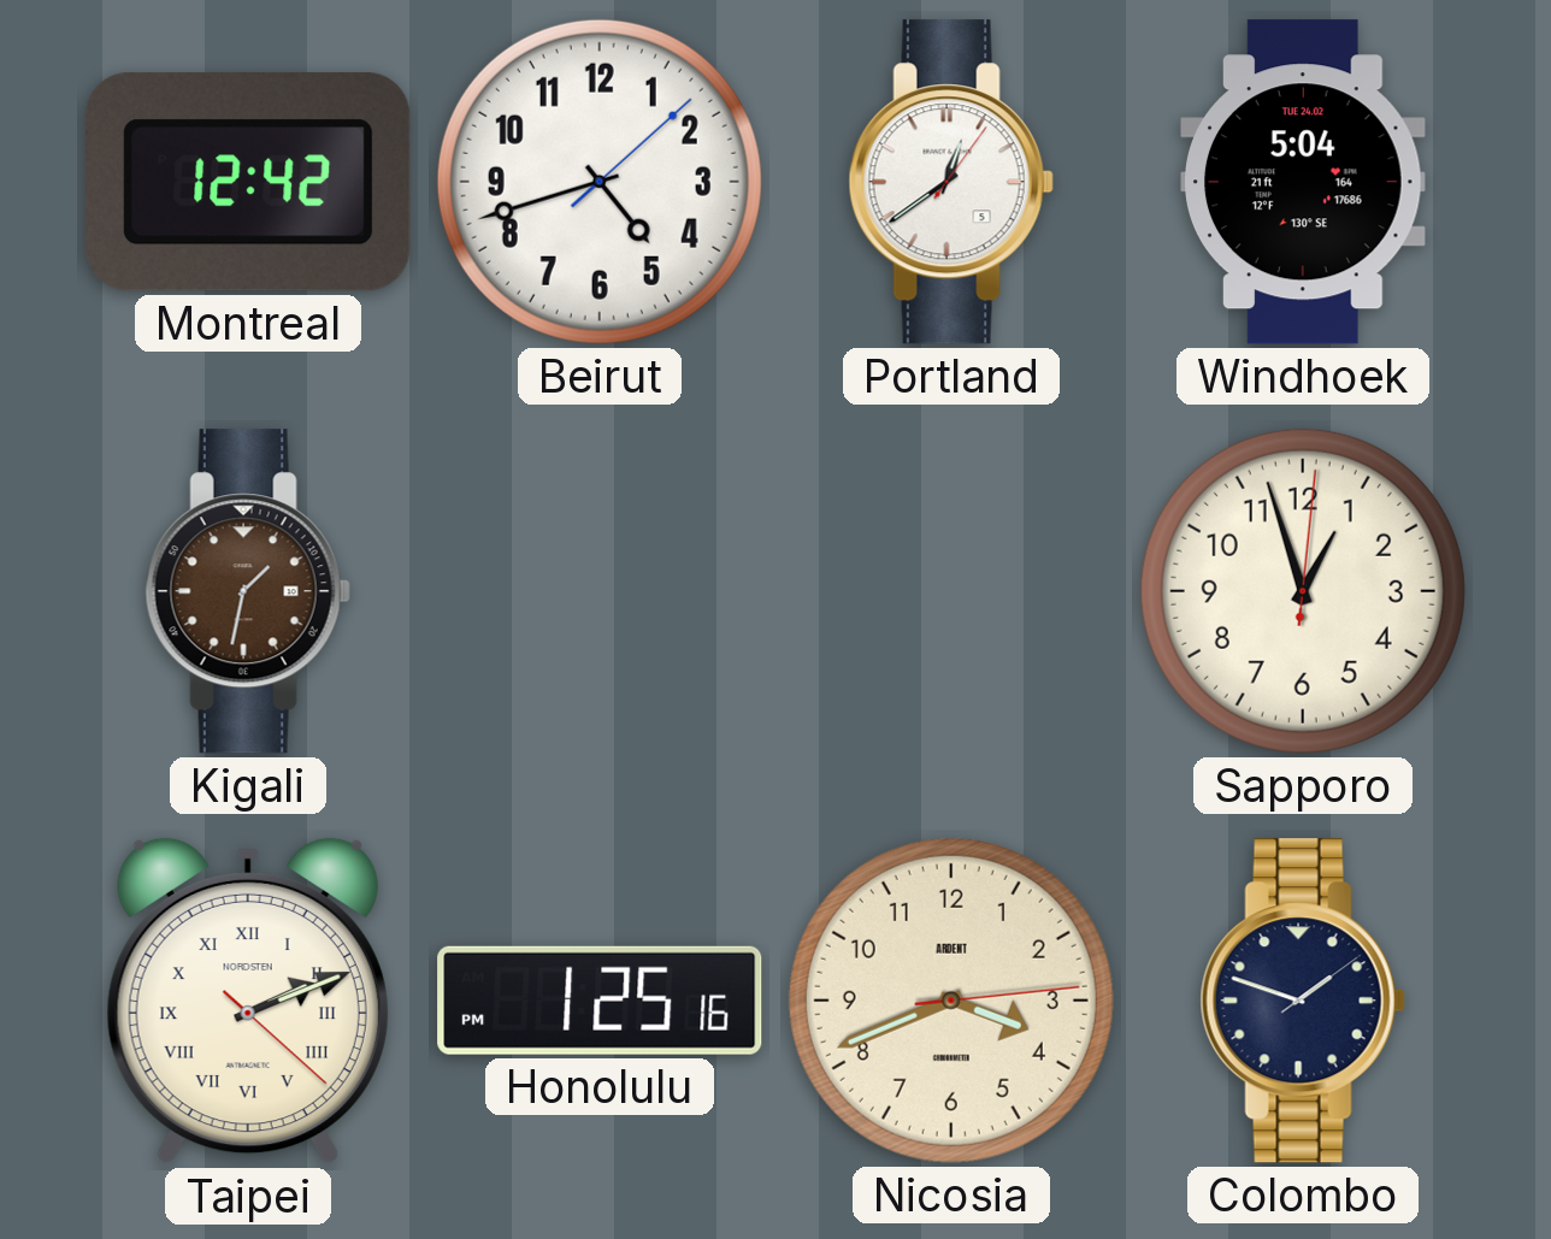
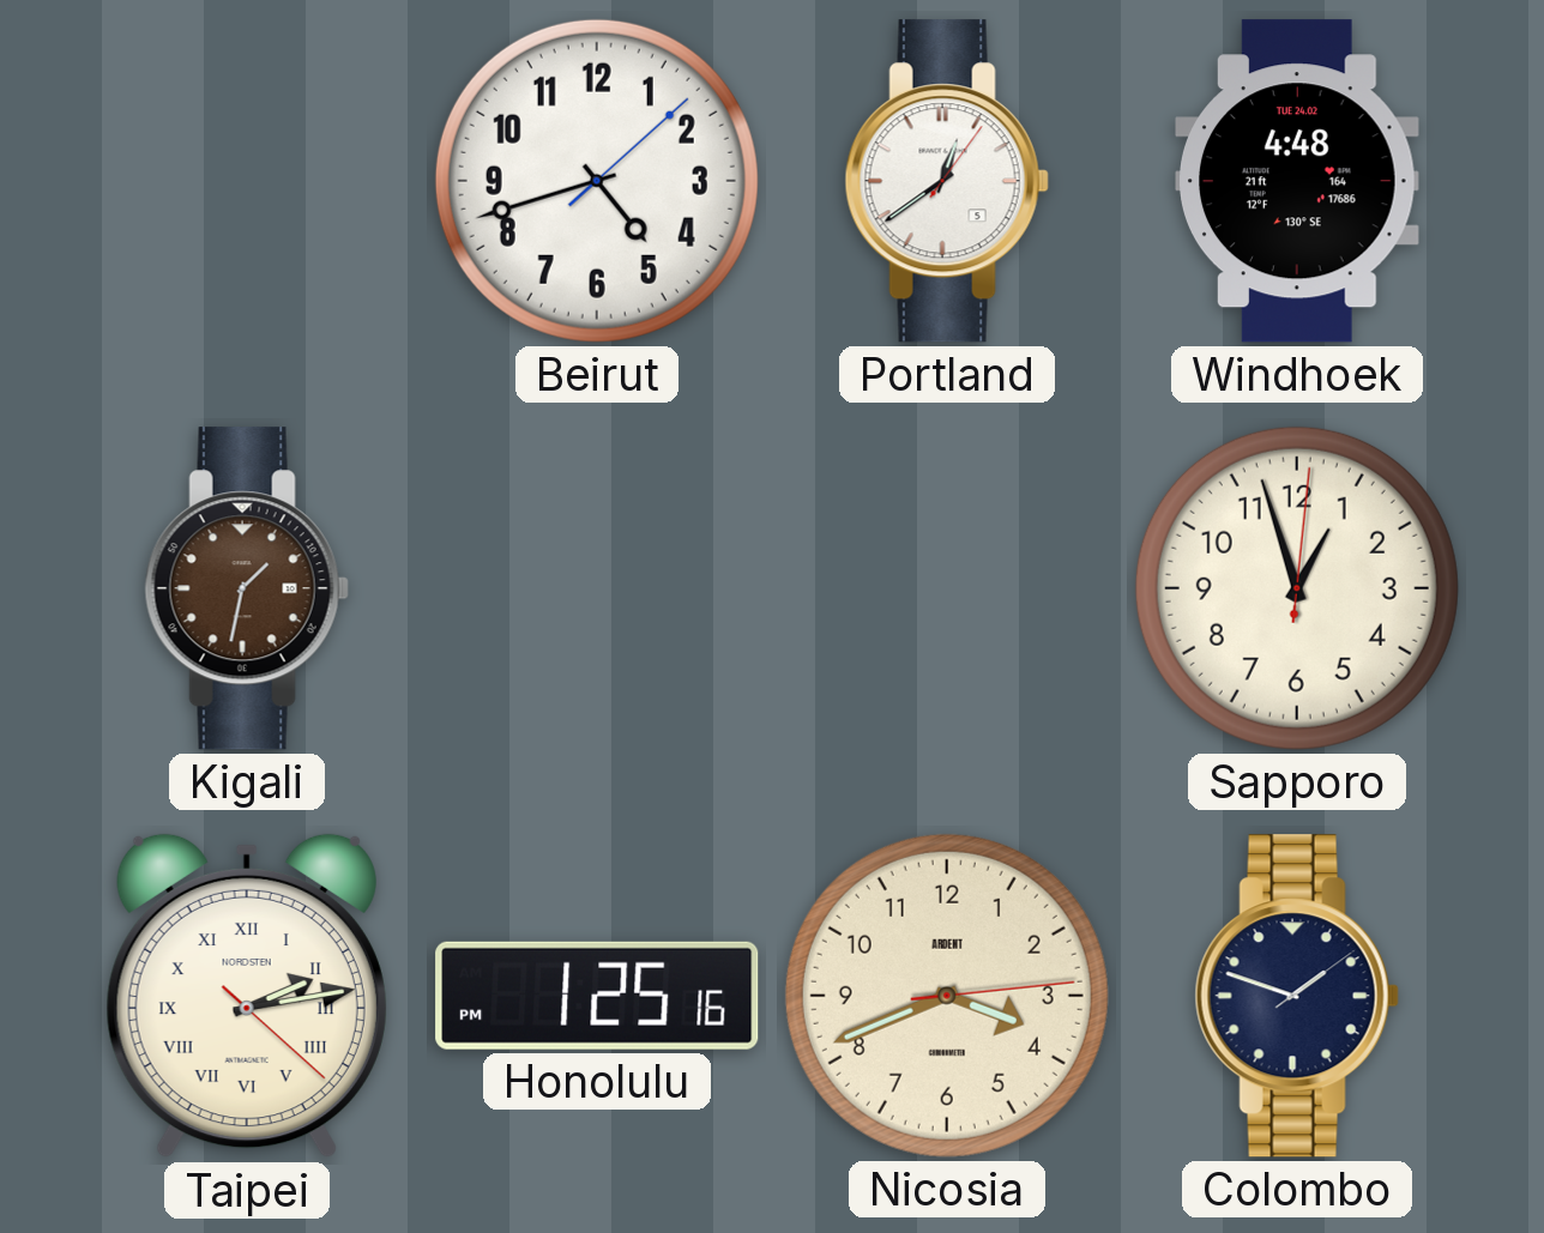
Montreal: 12:42 -> none
Windhoek: 5:04 -> 4:48
Taipei: 2:11 -> 2:13
